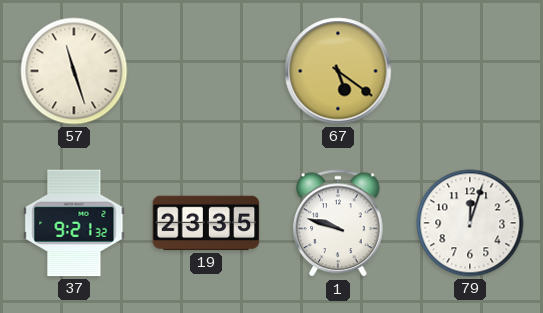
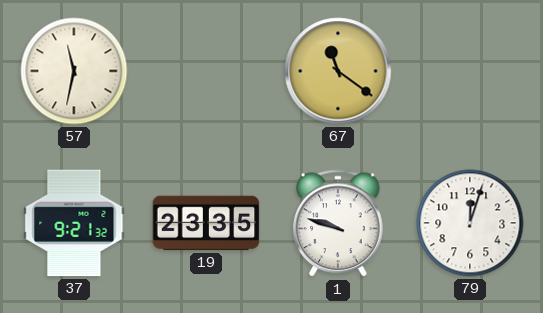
57: 11:27 -> 11:32
67: 5:21 -> 11:21
